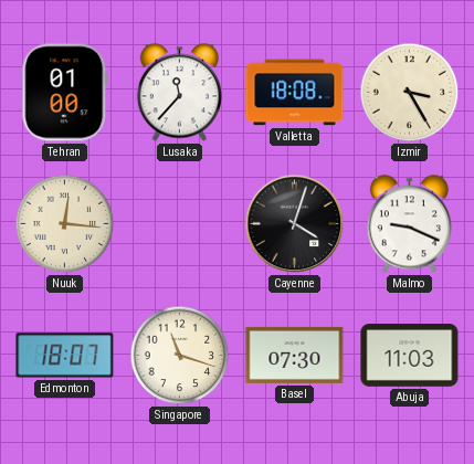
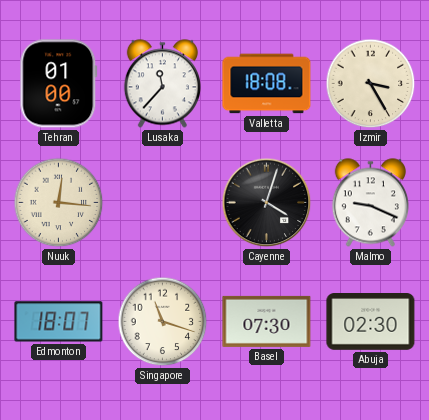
Abuja: 11:03 -> 02:30
